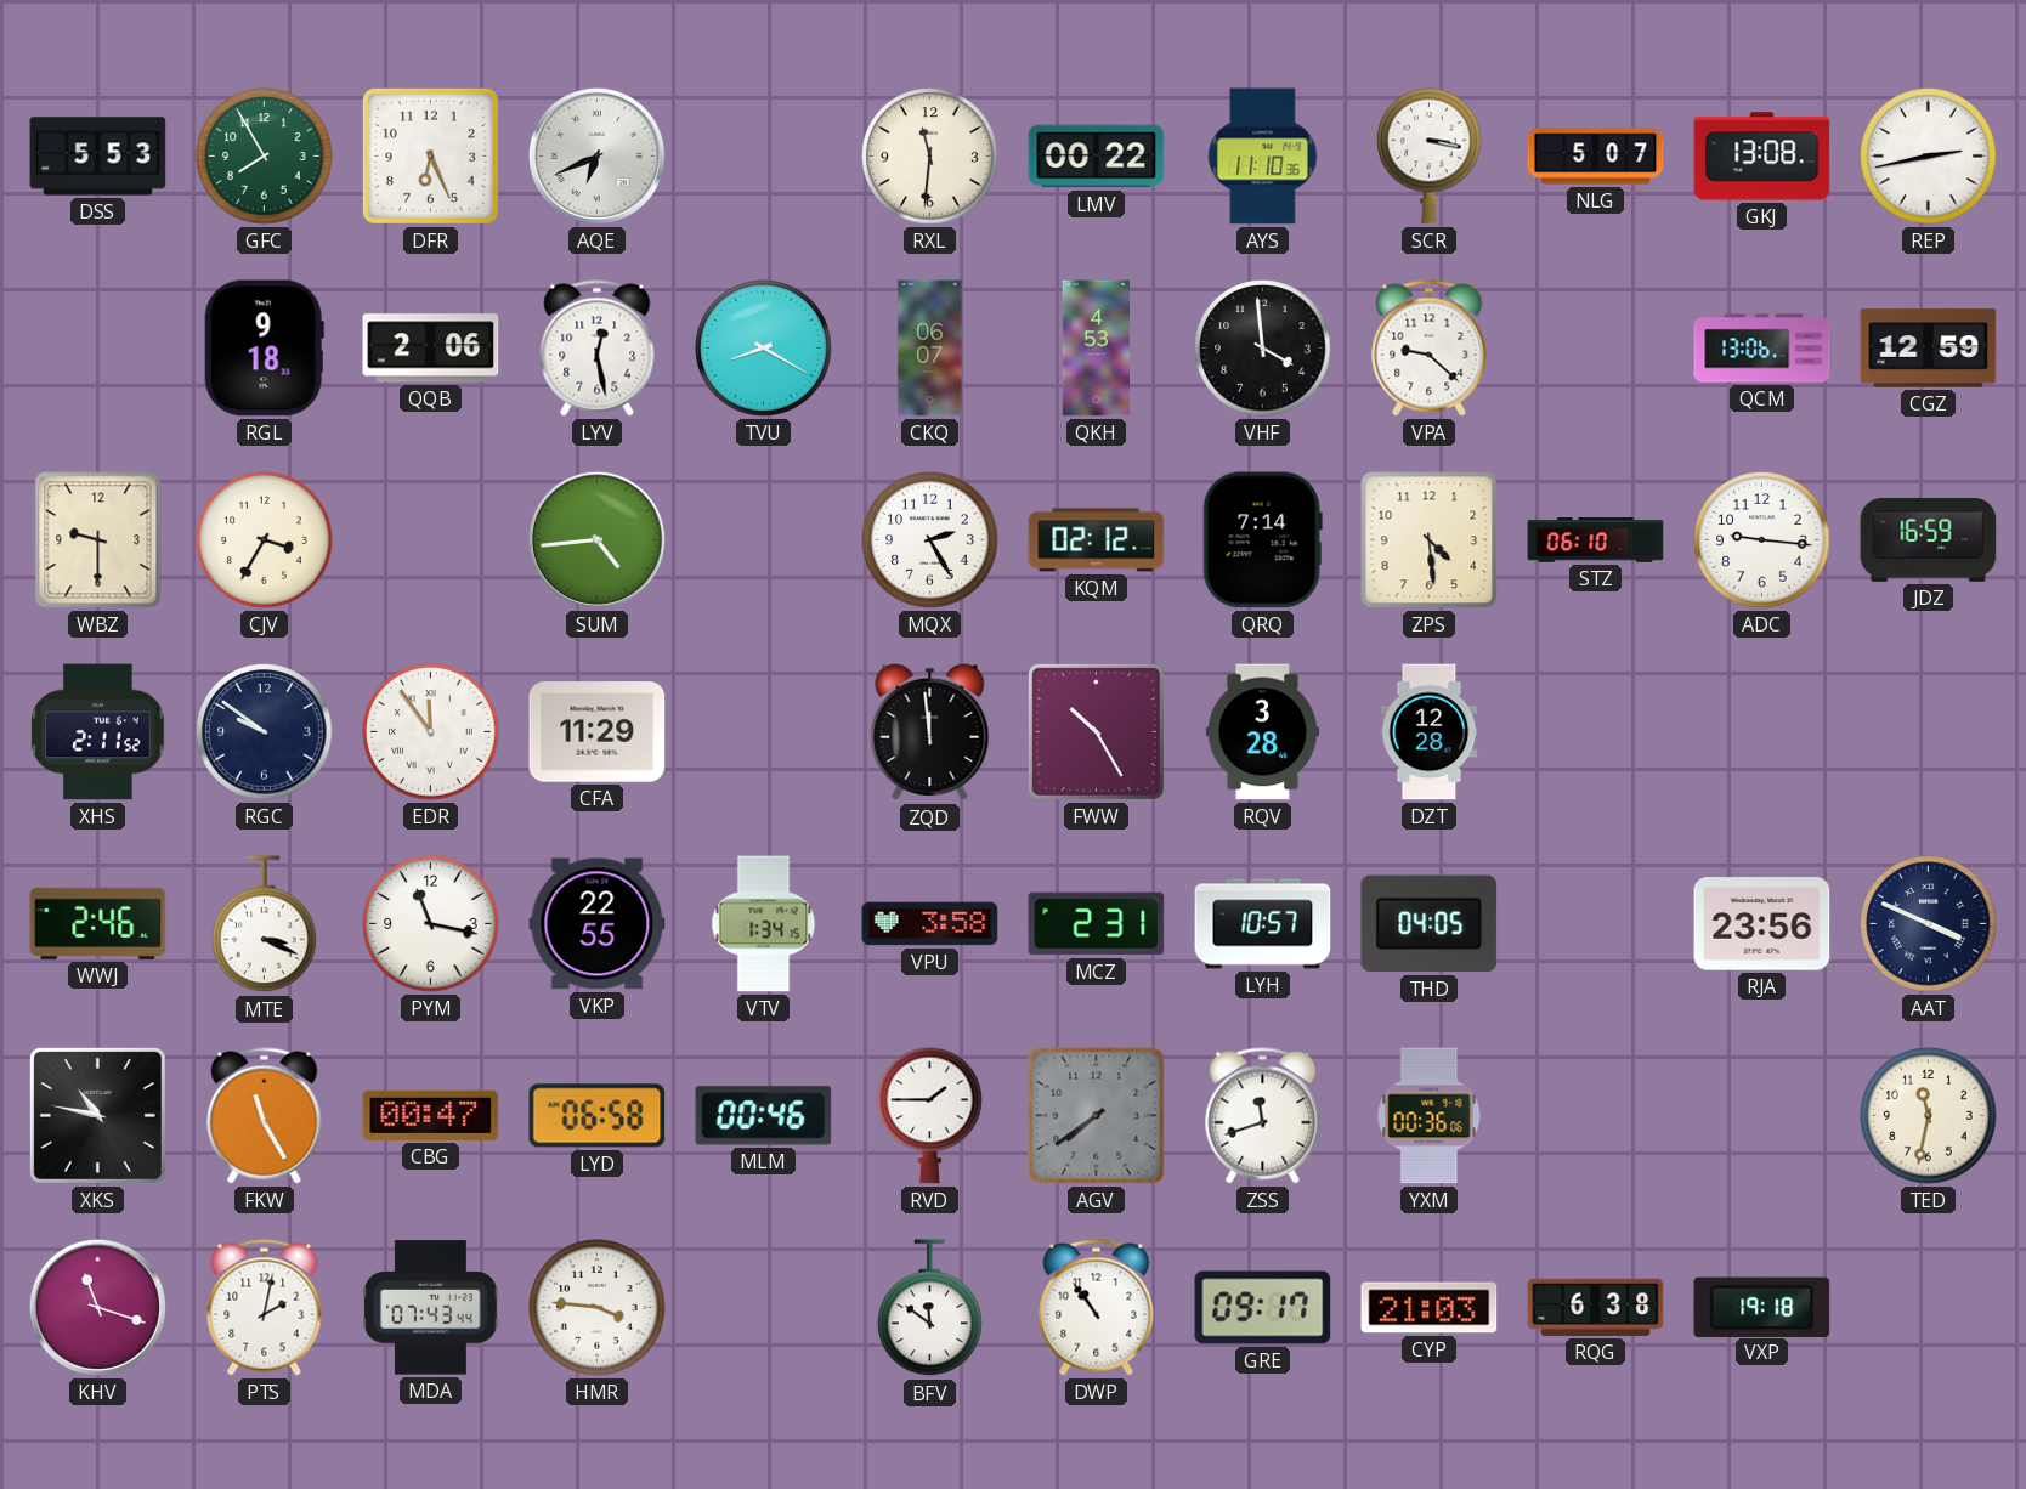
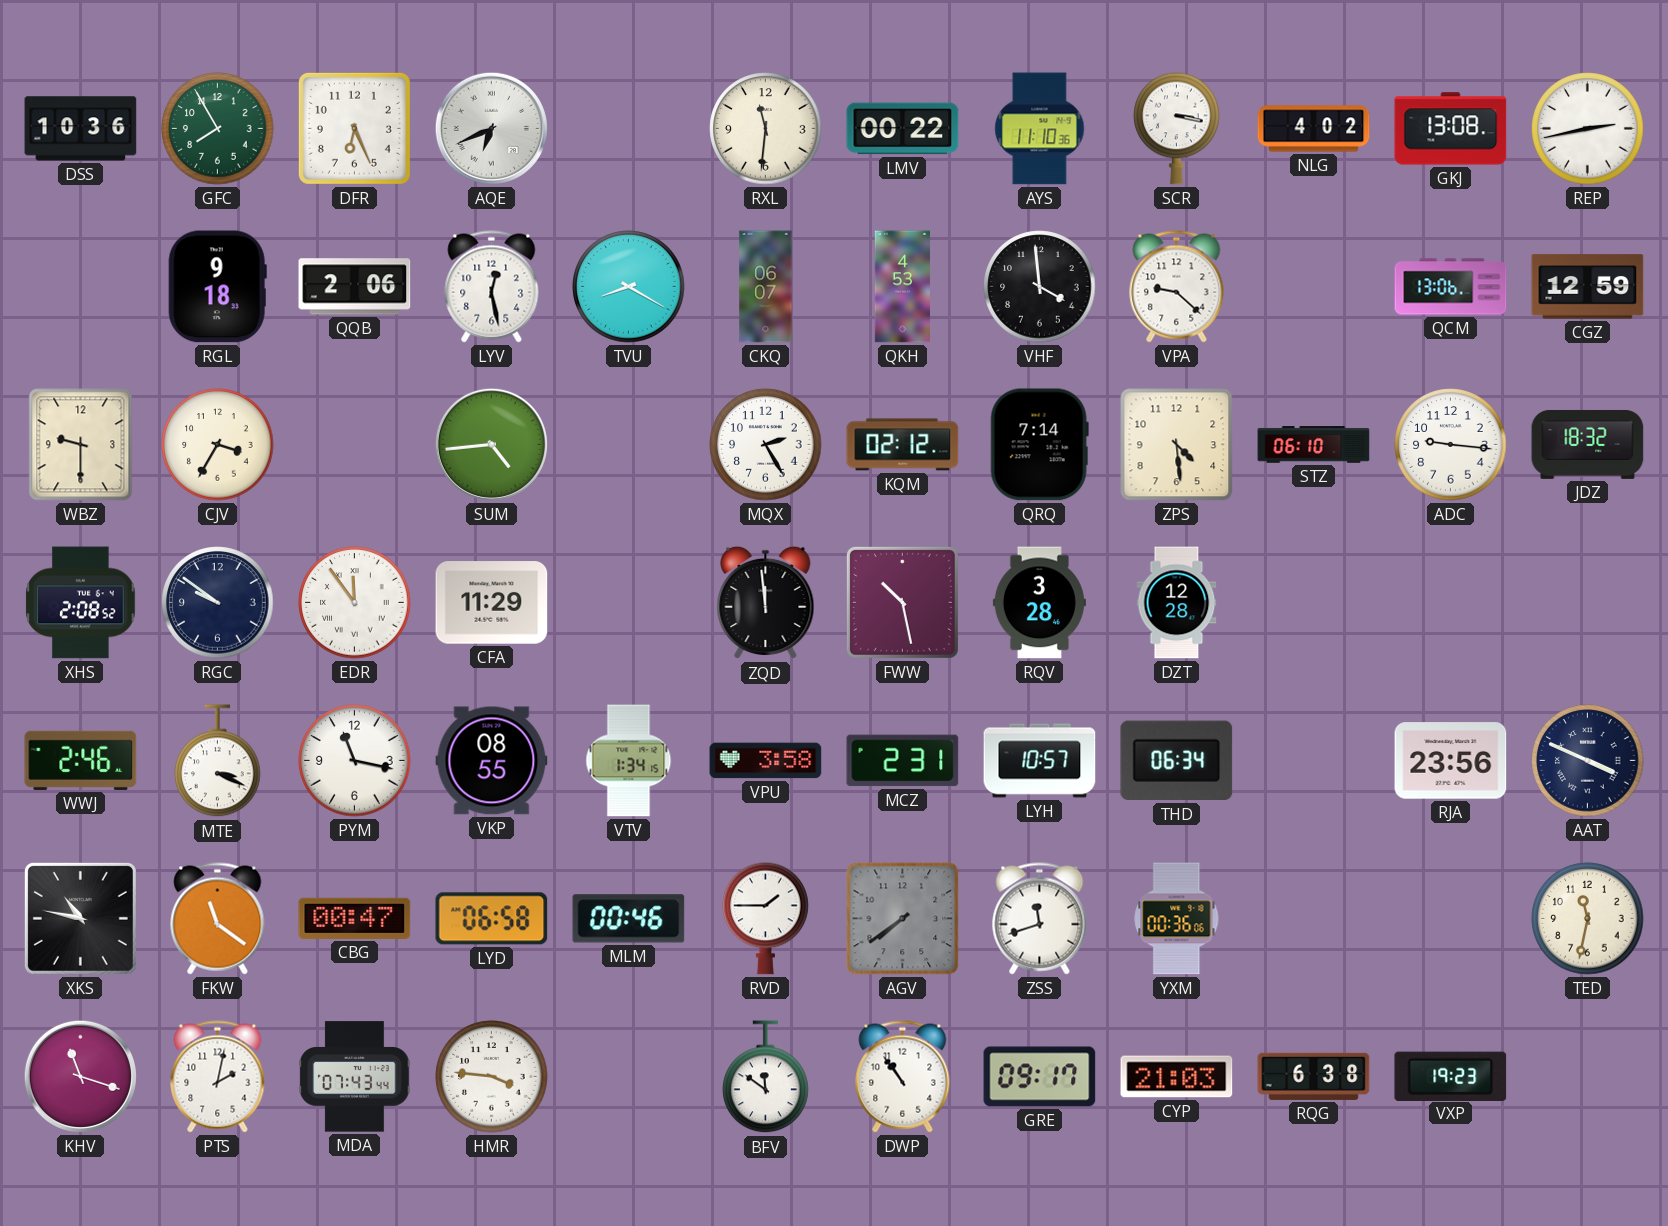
DSS: 5:53 -> 10:36
NLG: 5:07 -> 4:02
JDZ: 16:59 -> 18:32
XHS: 2:11 -> 2:08
FWW: 10:25 -> 10:28
VKP: 22:55 -> 08:55
THD: 04:05 -> 06:34
FKW: 11:25 -> 11:21
VXP: 19:18 -> 19:23
